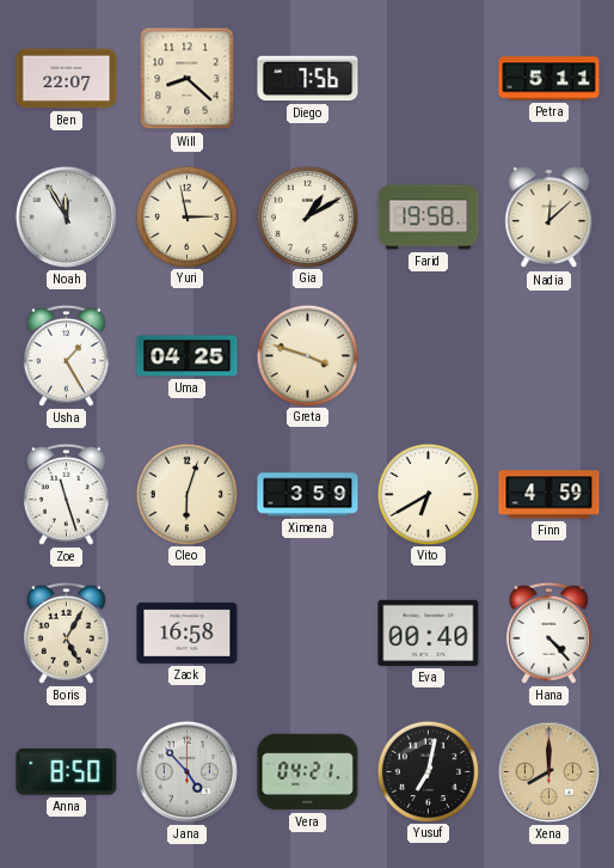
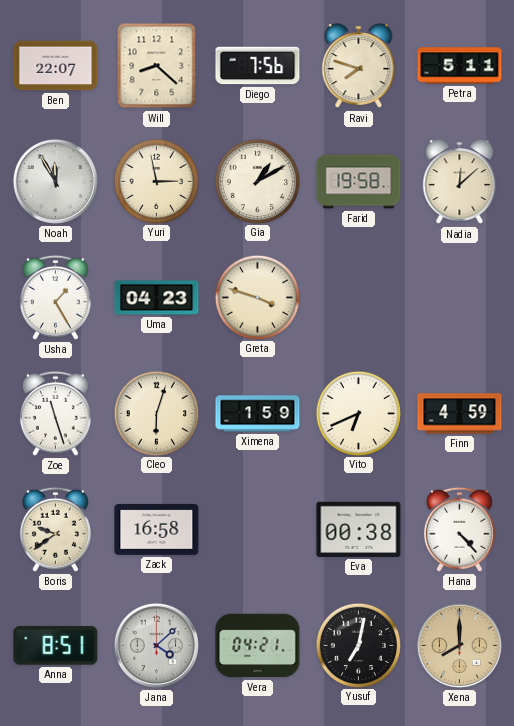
Ravi: none -> 7:48
Uma: 04:25 -> 04:23
Ximena: 3:59 -> 1:59
Vito: 6:40 -> 6:41
Boris: 5:05 -> 9:39
Eva: 00:40 -> 00:38
Anna: 8:50 -> 8:51
Jana: 4:53 -> 4:08
